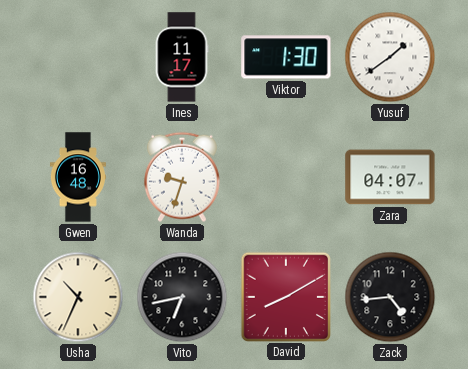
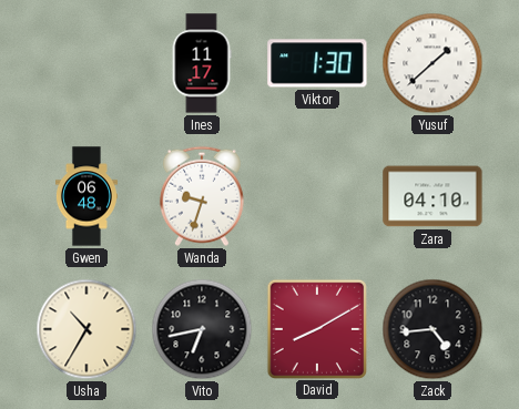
Yusuf: 1:39 -> 1:38
Gwen: 16:48 -> 06:48
Zara: 04:07 -> 04:10
Usha: 10:34 -> 10:35
